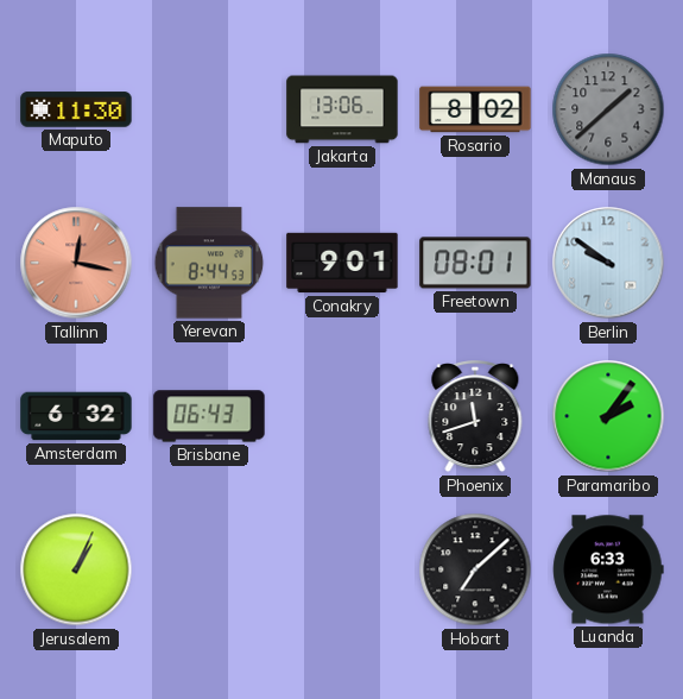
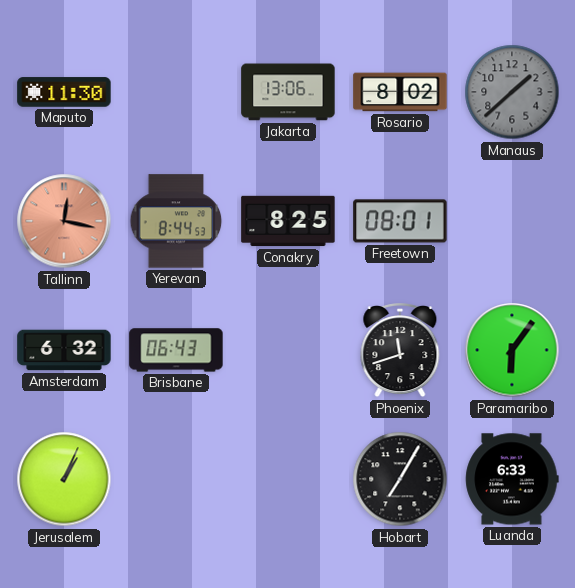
Conakry: 9:01 -> 8:25
Berlin: 9:51 -> none
Paramaribo: 2:06 -> 6:06
Hobart: 7:08 -> 7:05
